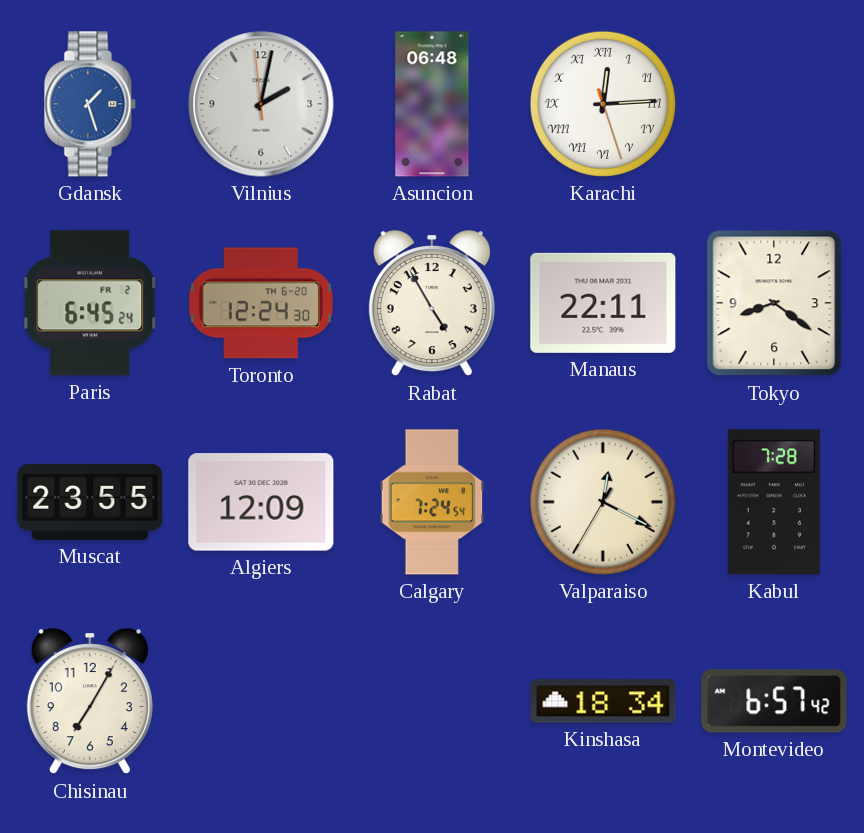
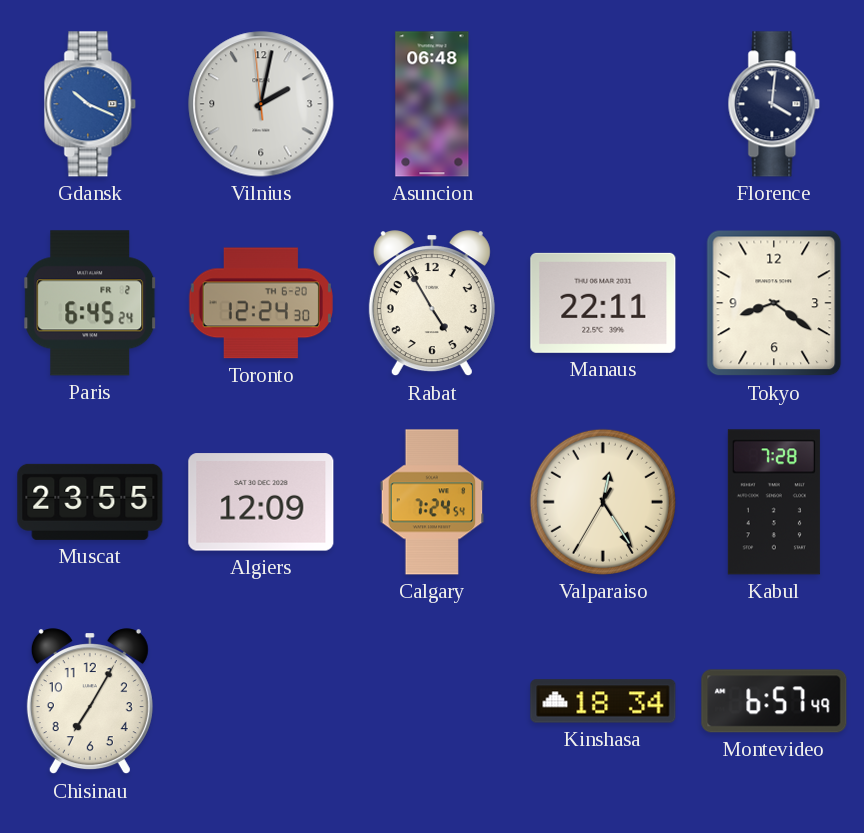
Gdansk: 1:27 -> 10:19
Karachi: 12:14 -> none
Florence: none -> 4:01
Valparaiso: 12:19 -> 12:24
Montevideo: 6:57:42 -> 6:57:49
